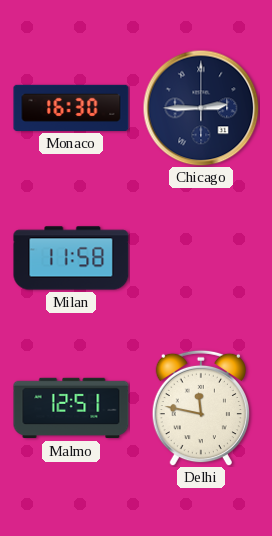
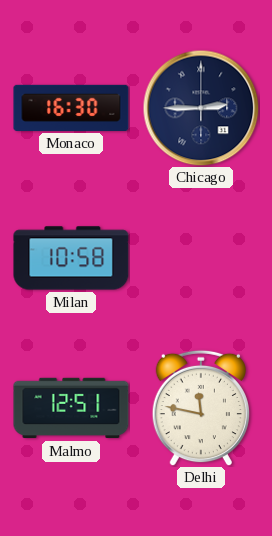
Milan: 11:58 -> 10:58
